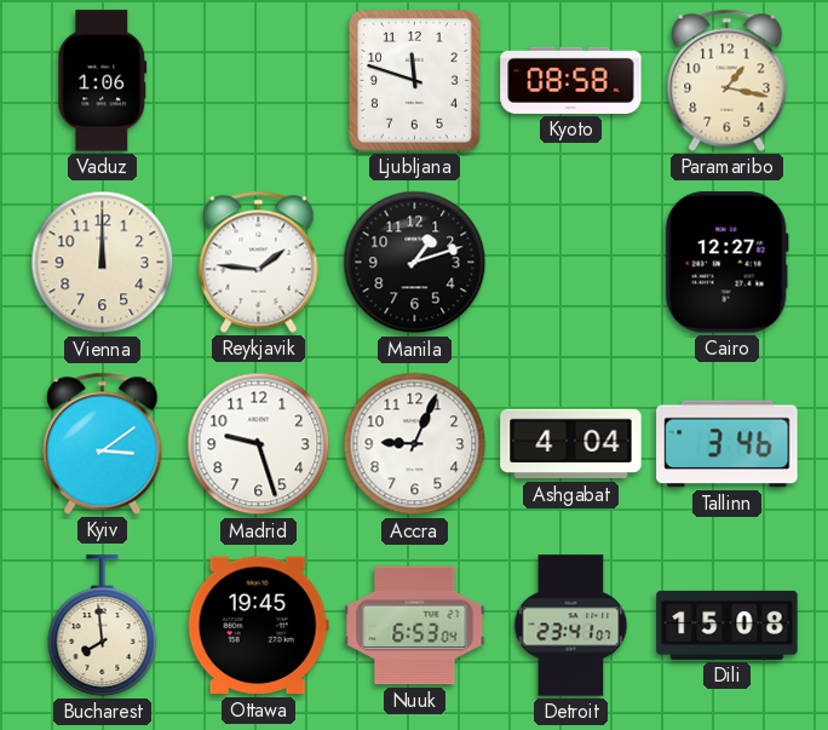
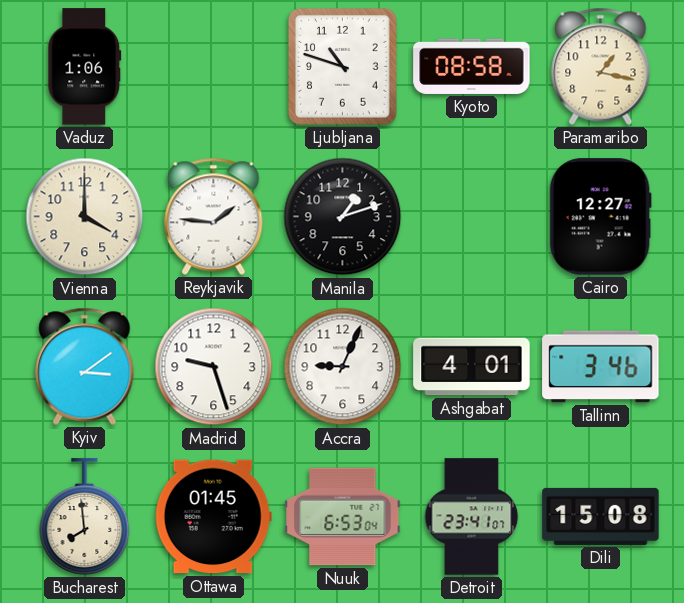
Ljubljana: 11:48 -> 10:48
Vienna: 12:00 -> 4:00
Ashgabat: 4:04 -> 4:01
Ottawa: 19:45 -> 01:45
